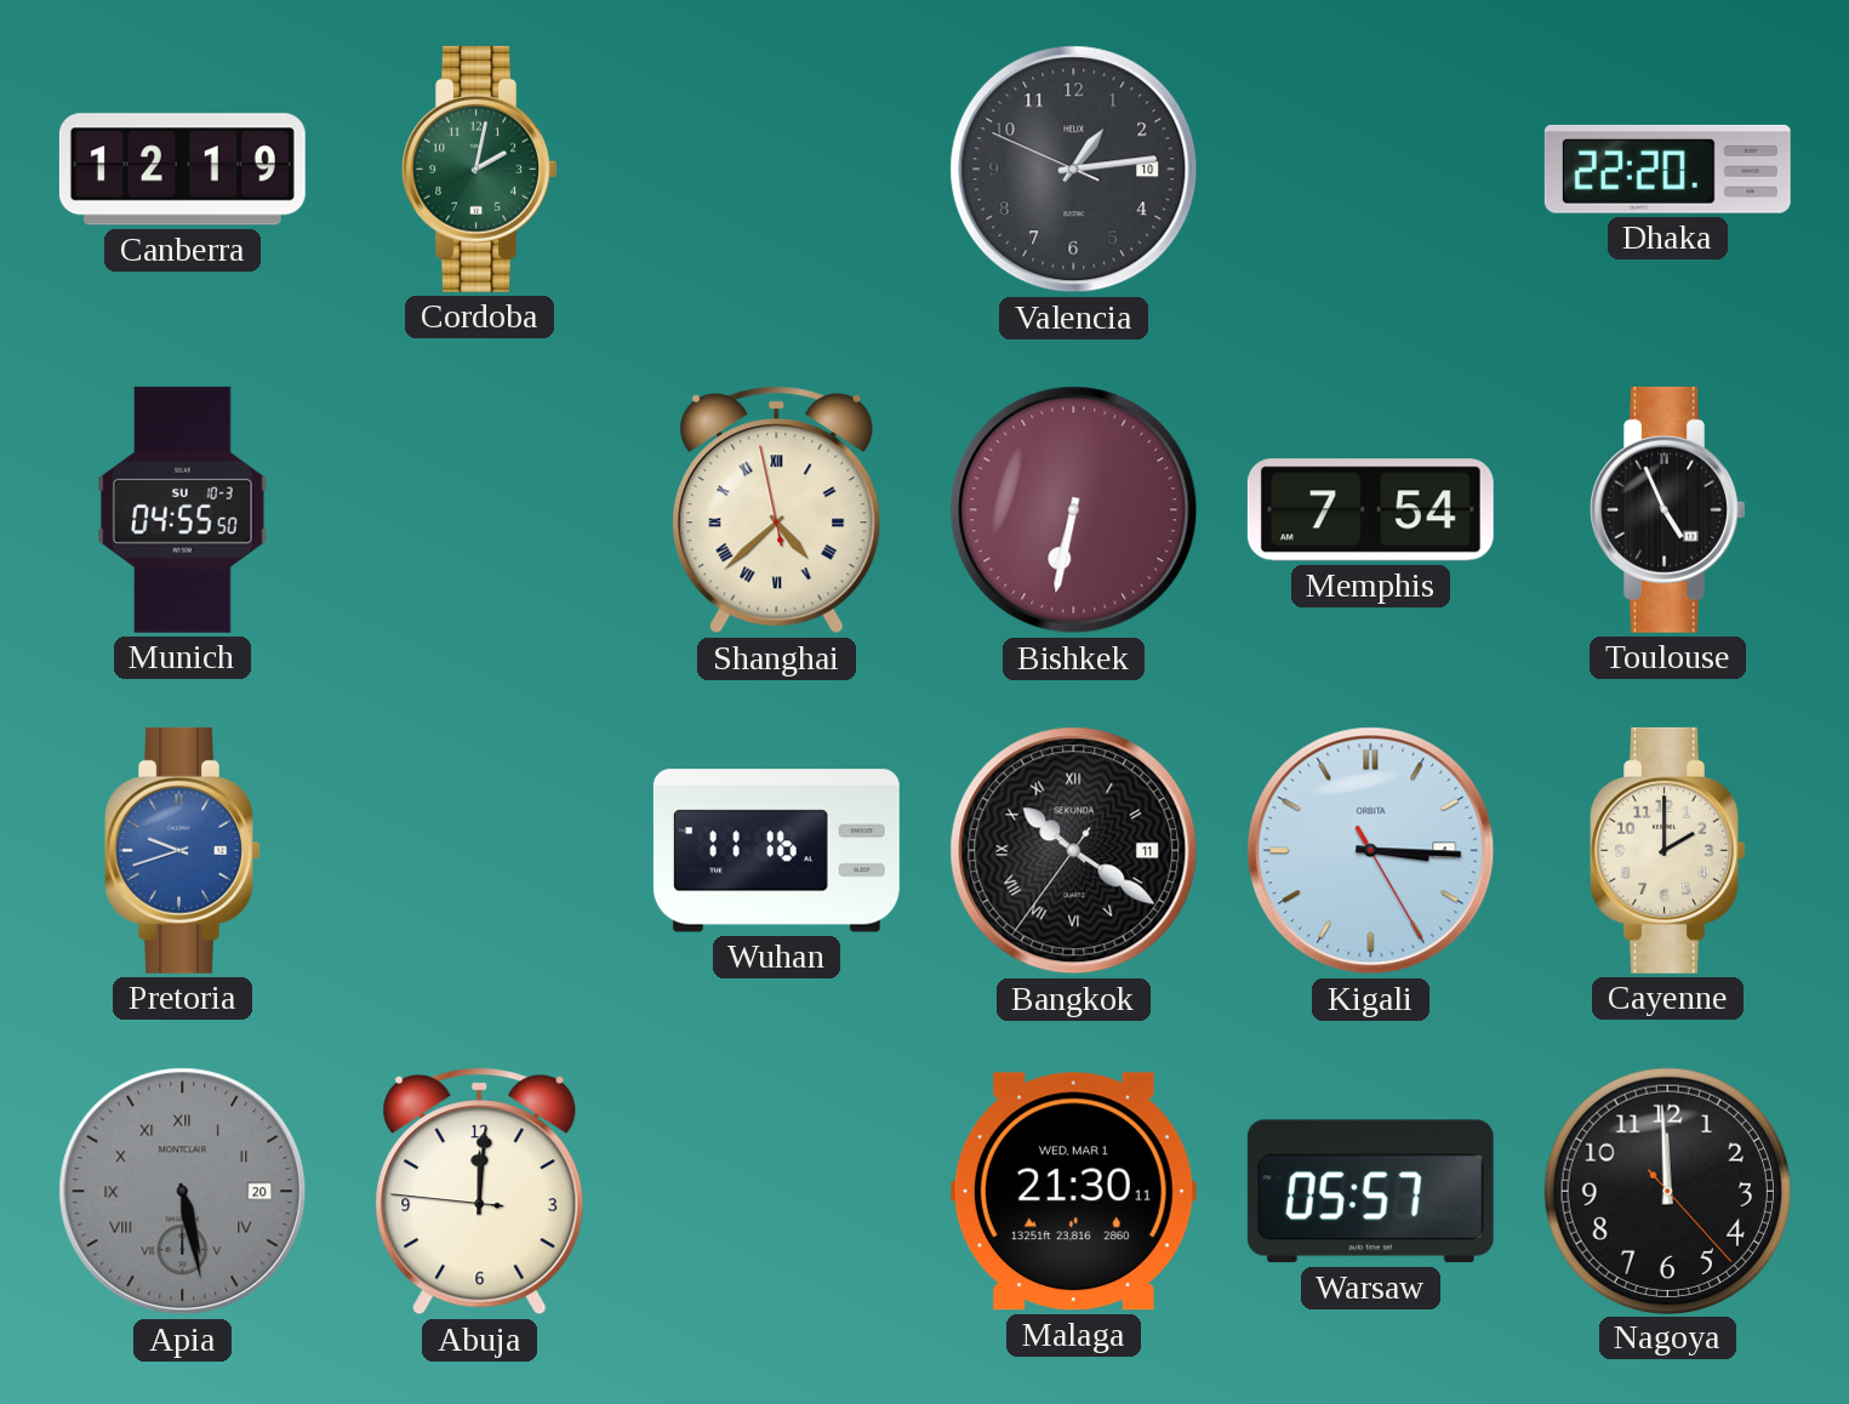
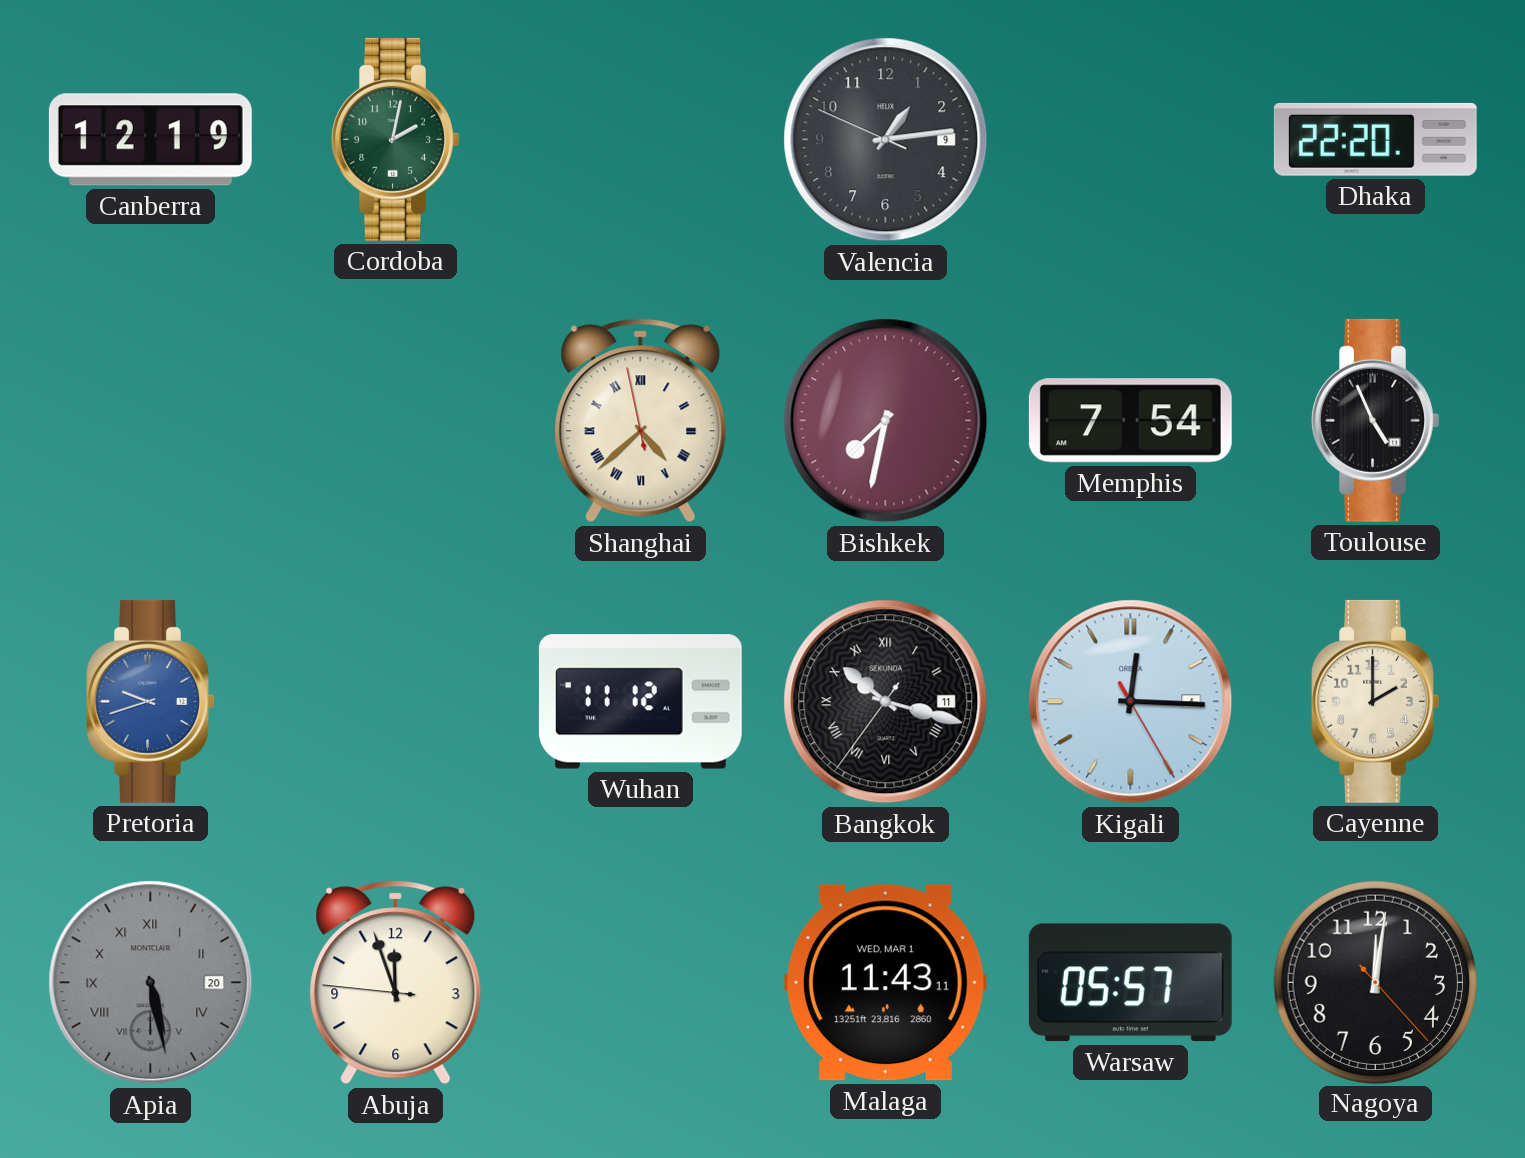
Valencia date: 10 -> 9
Munich: 04:55 -> none
Bishkek: 6:32 -> 7:32
Wuhan: 11:16 -> 11:12
Bangkok: 10:20 -> 10:17
Kigali: 3:15 -> 12:15
Abuja: 12:00 -> 11:56
Malaga: 21:30 -> 11:43
Nagoya: 11:59 -> 12:01
